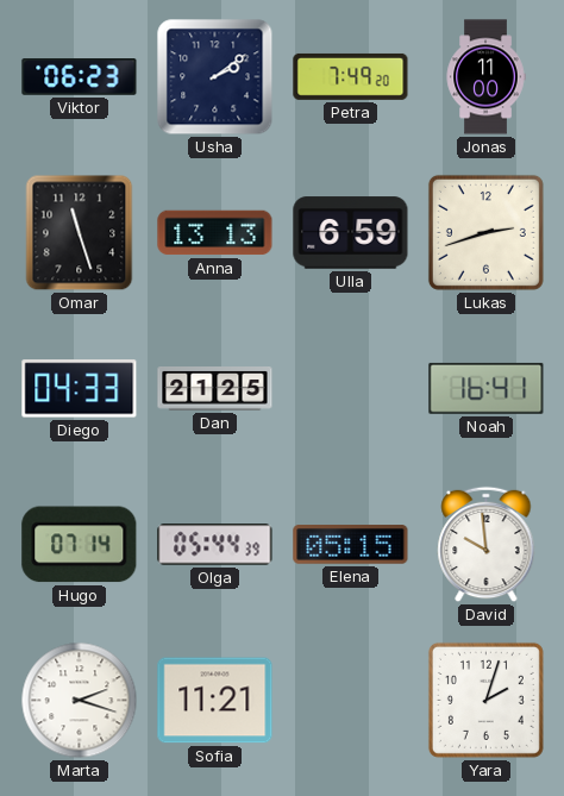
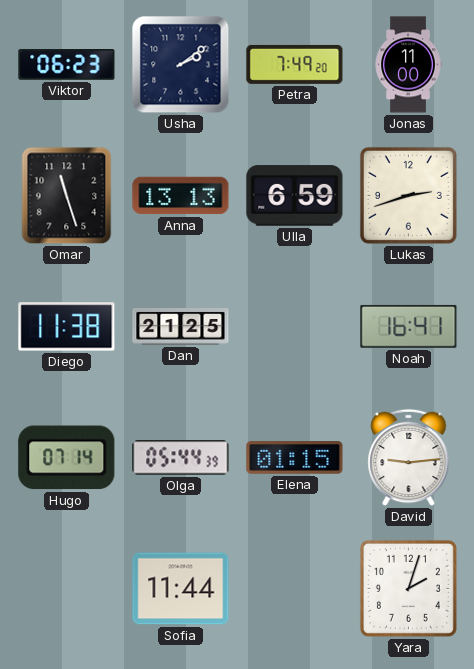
Diego: 04:33 -> 11:38
Elena: 05:15 -> 01:15
David: 9:59 -> 9:14
Marta: 2:18 -> none
Sofia: 11:21 -> 11:44
